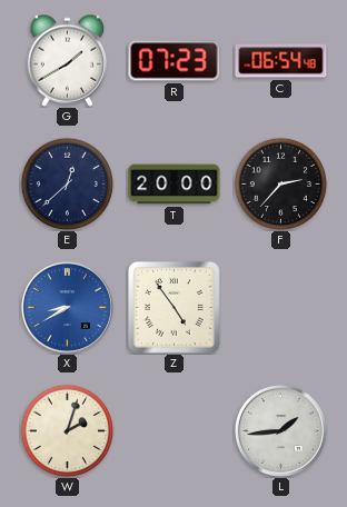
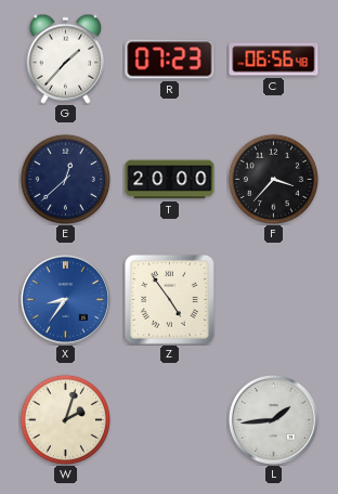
G: 1:40 -> 1:37
C: 06:54 -> 06:56
F: 2:37 -> 3:37
X: 8:40 -> 8:36
